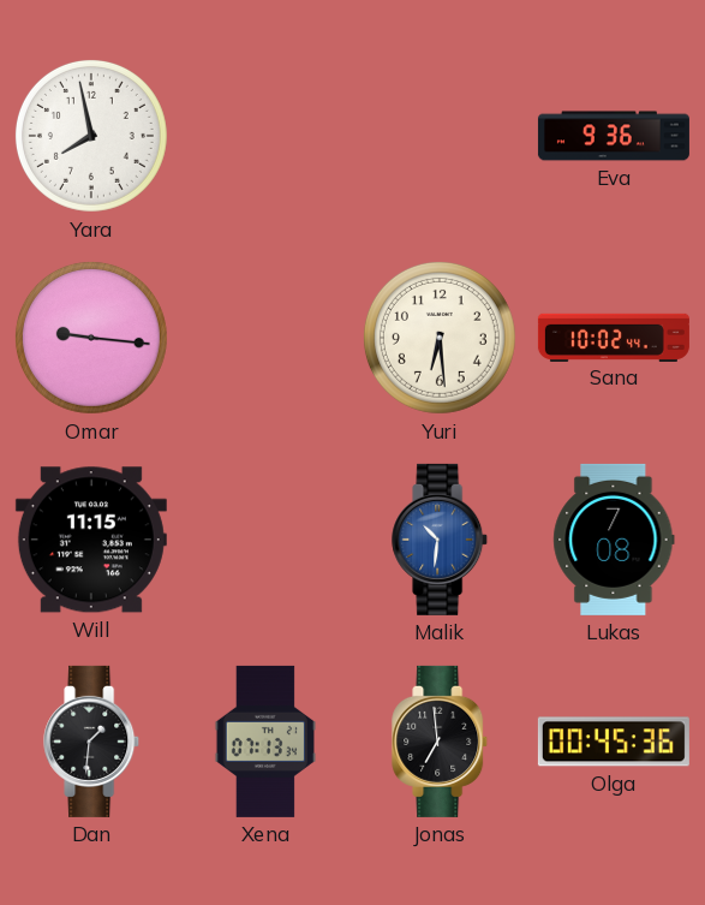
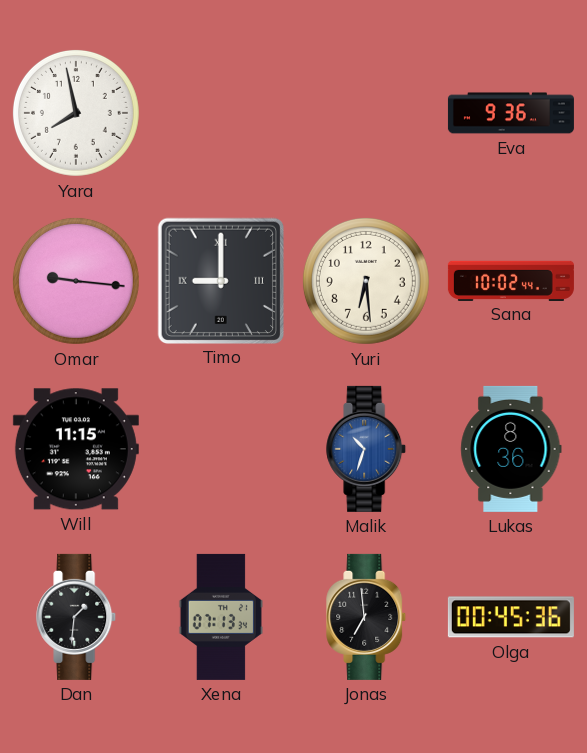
Timo: none -> 9:00
Malik: 10:31 -> 10:33
Lukas: 7:08 -> 8:36
